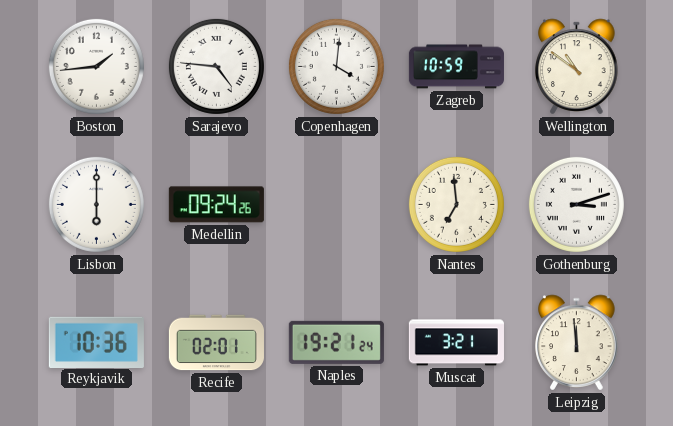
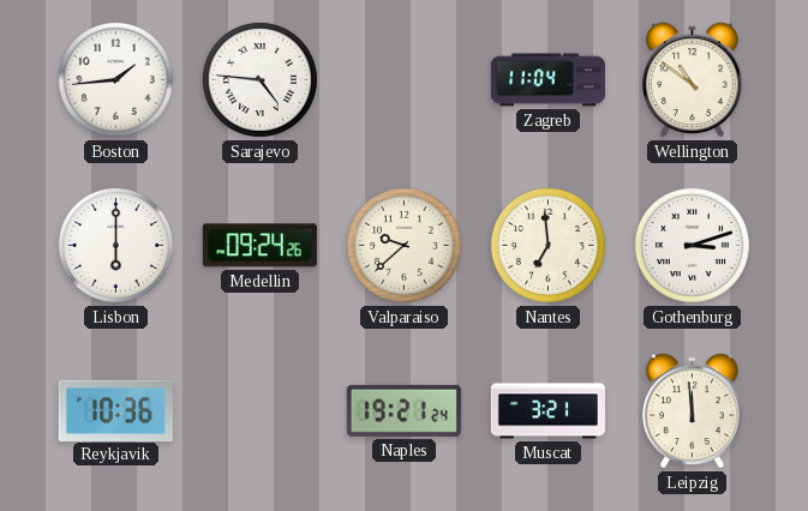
Copenhagen: 4:01 -> none
Zagreb: 10:59 -> 11:04
Valparaiso: none -> 9:38
Recife: 02:01 -> none
